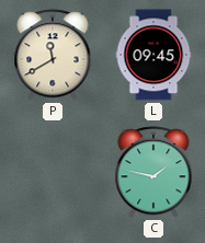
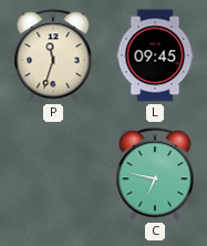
P: 11:40 -> 11:33
C: 1:47 -> 6:47
